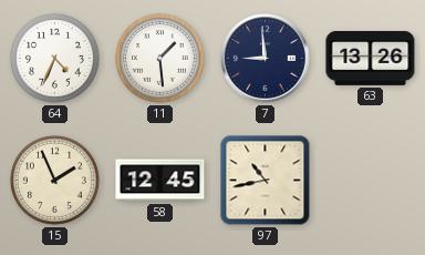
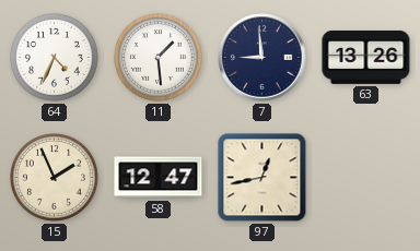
58: 12:45 -> 12:47
97: 10:43 -> 12:43
